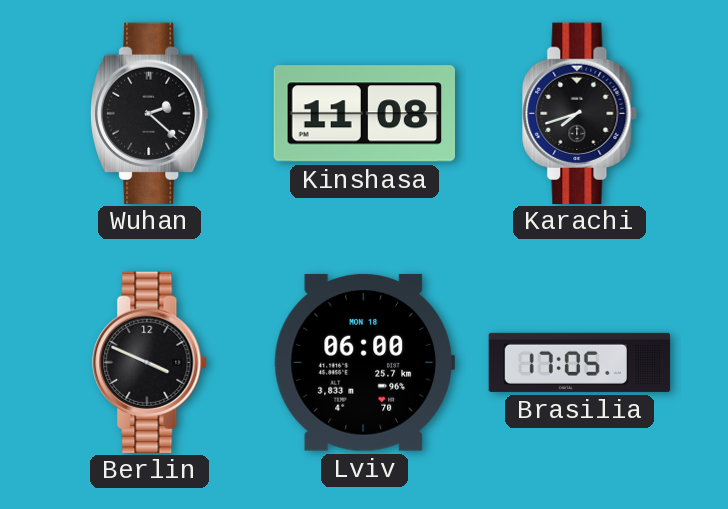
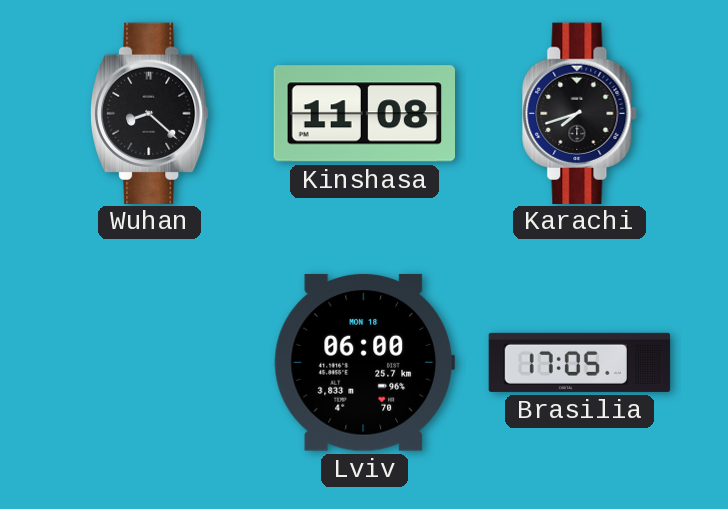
Wuhan: 2:22 -> 8:22
Berlin: 3:49 -> none
